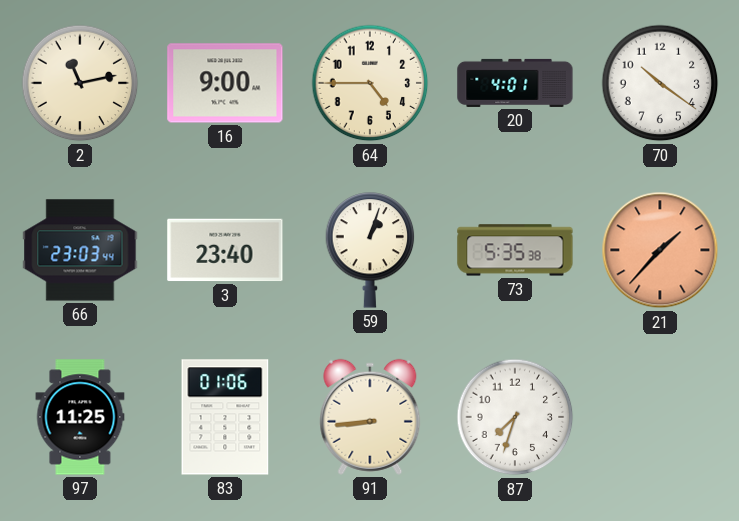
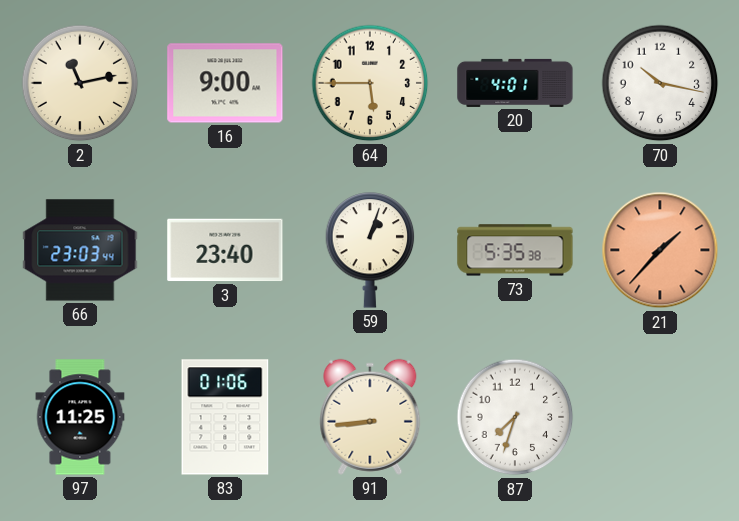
64: 4:45 -> 5:45
70: 10:21 -> 10:17
